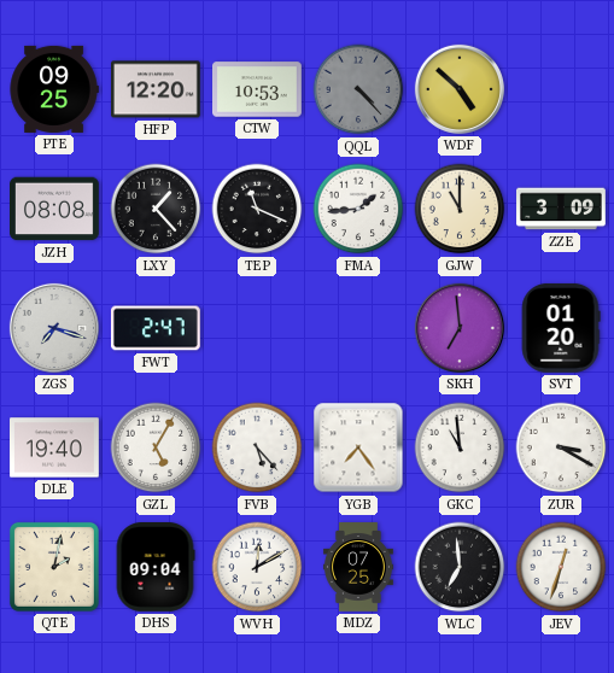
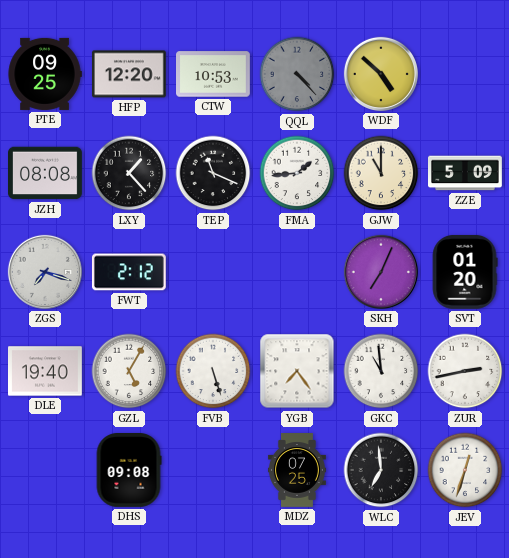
ZZE: 3:09 -> 5:09
FWT: 2:47 -> 2:12
SKH: 6:59 -> 7:04
FVB: 5:23 -> 5:27
ZUR: 3:20 -> 2:43
QTE: 2:02 -> none
DHS: 09:04 -> 09:08
WVH: 12:10 -> none
